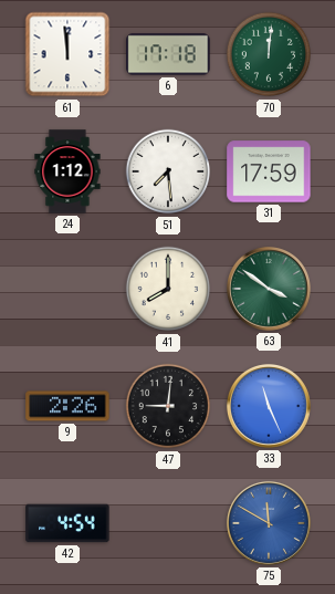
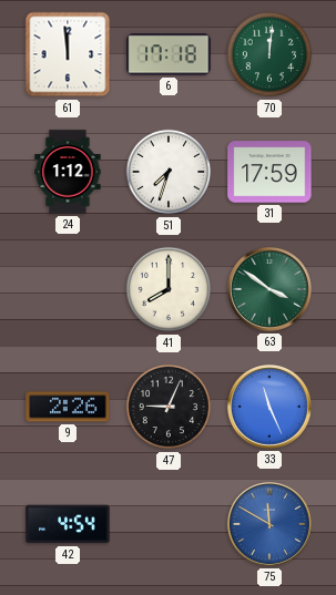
51: 7:29 -> 7:33
47: 9:01 -> 9:04
